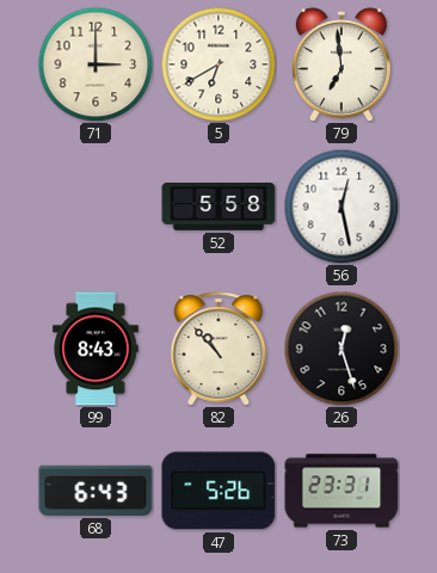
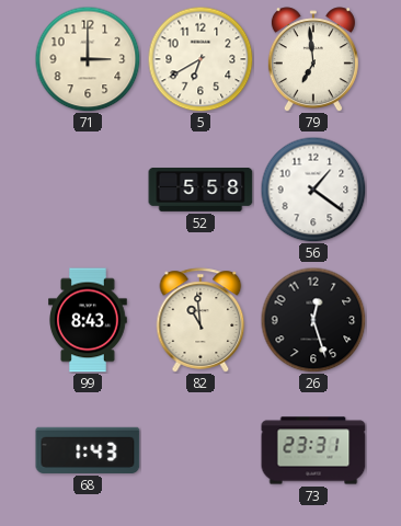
56: 12:28 -> 1:21
82: 10:53 -> 10:59
68: 6:43 -> 1:43
47: 5:26 -> none
